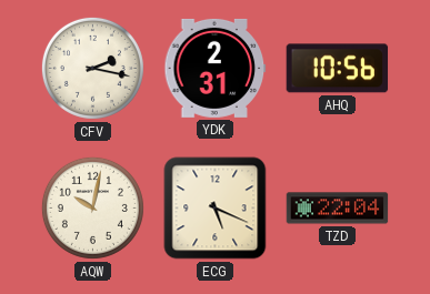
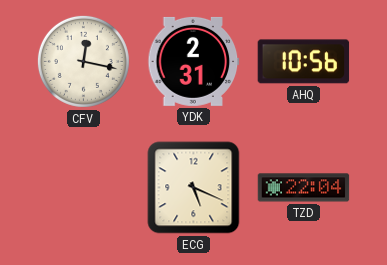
CFV: 2:17 -> 12:17
AQW: 10:02 -> none
